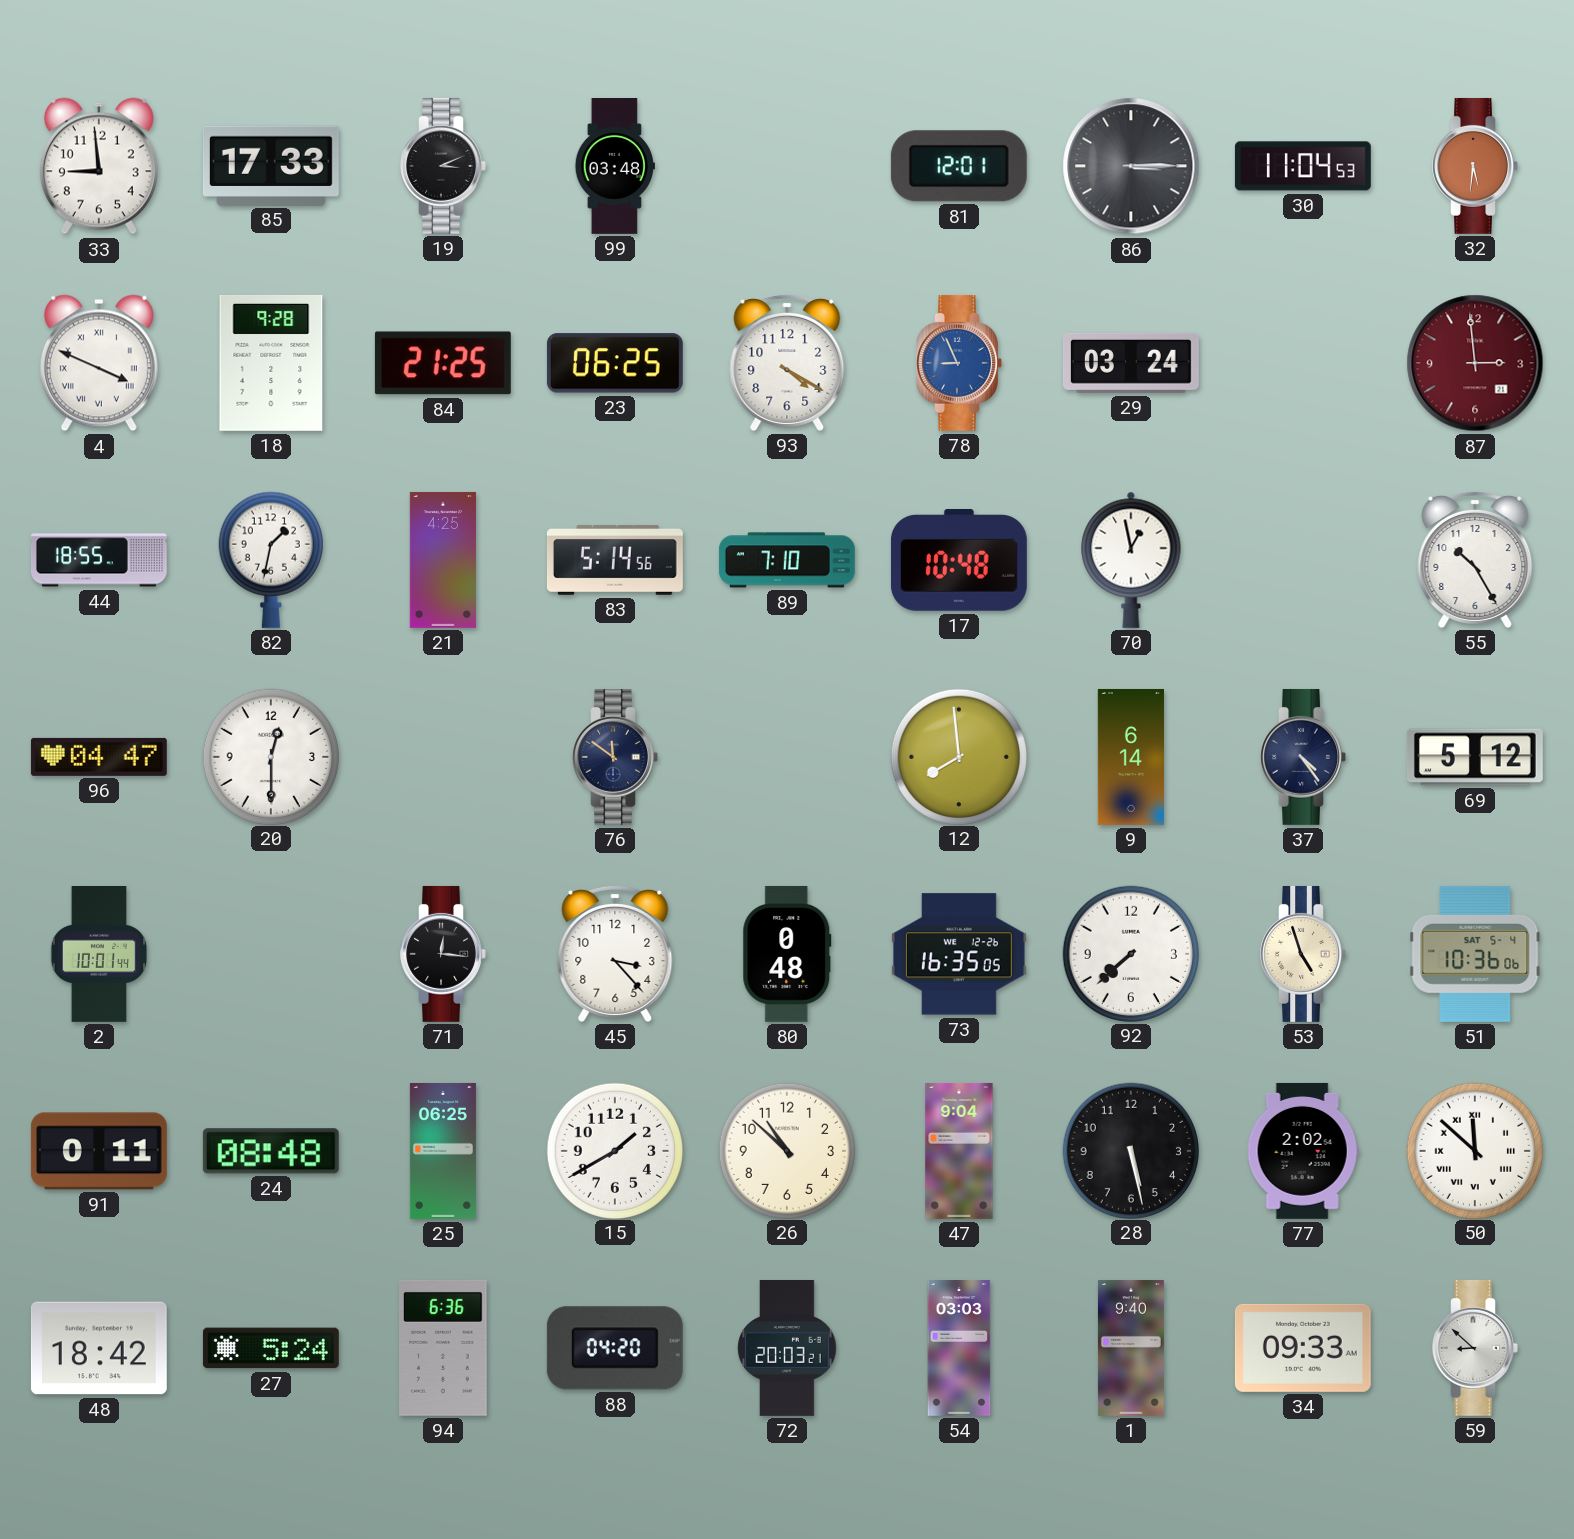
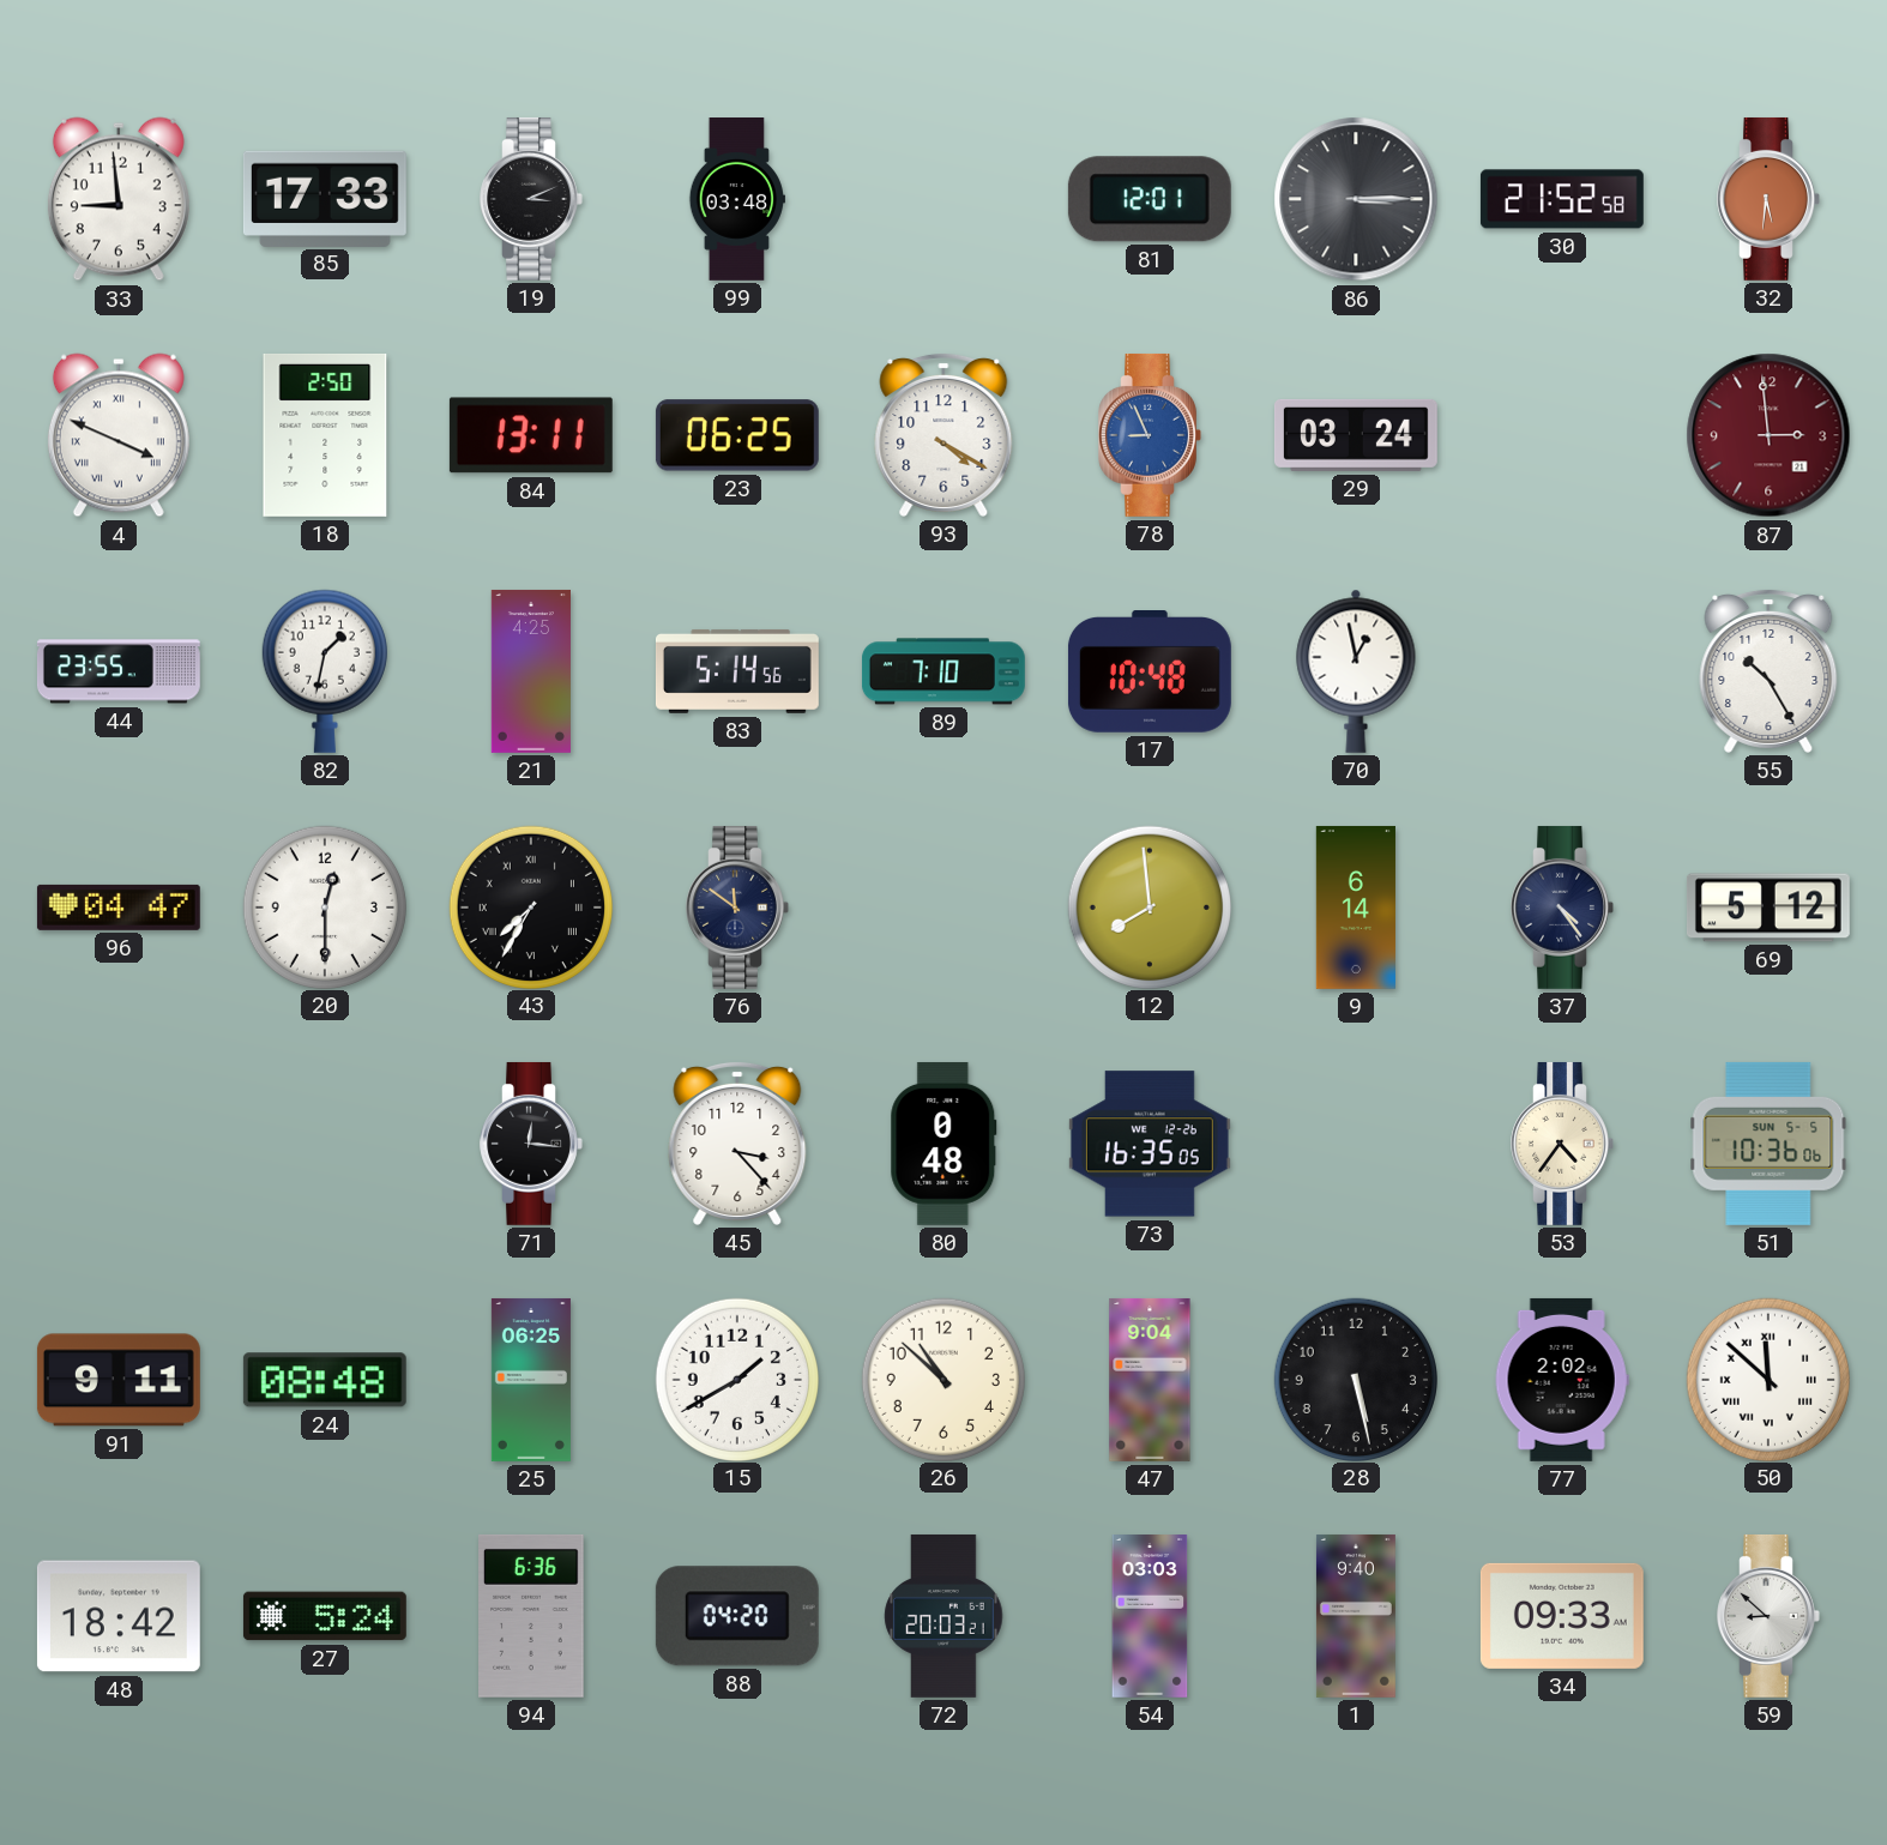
30: 11:04 -> 21:52
18: 9:28 -> 2:50
84: 21:25 -> 13:11
44: 18:55 -> 23:55
43: none -> 7:35
2: 10:01 -> none
92: 7:38 -> none
53: 4:57 -> 4:36
51 date: SAT 5-4 -> SUN 5-5
91: 0:11 -> 9:11
